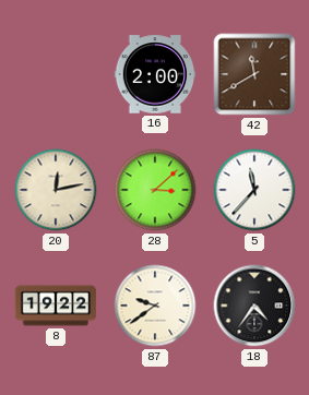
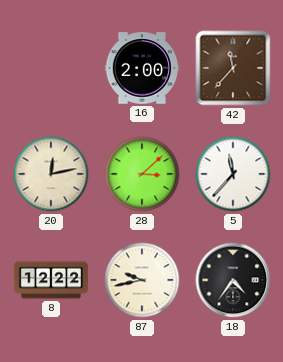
42: 11:40 -> 11:37
8: 19:22 -> 12:22
87: 9:39 -> 9:43
